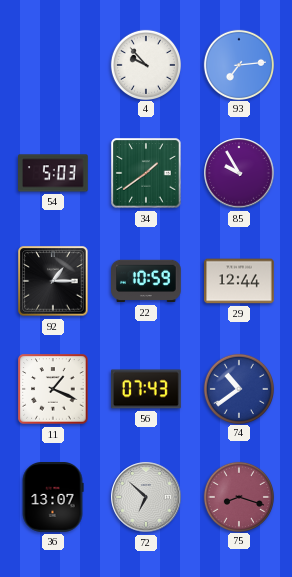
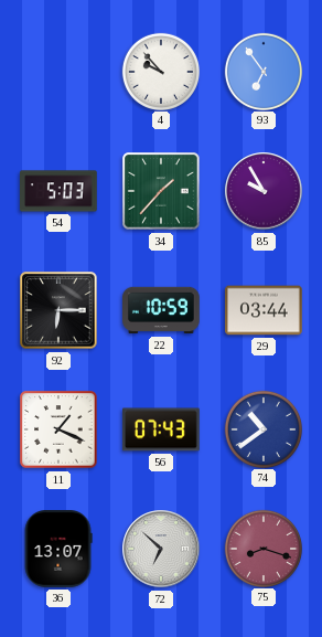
93: 7:14 -> 6:54
34: 1:39 -> 1:37
92: 1:15 -> 6:15
29: 12:44 -> 03:44
